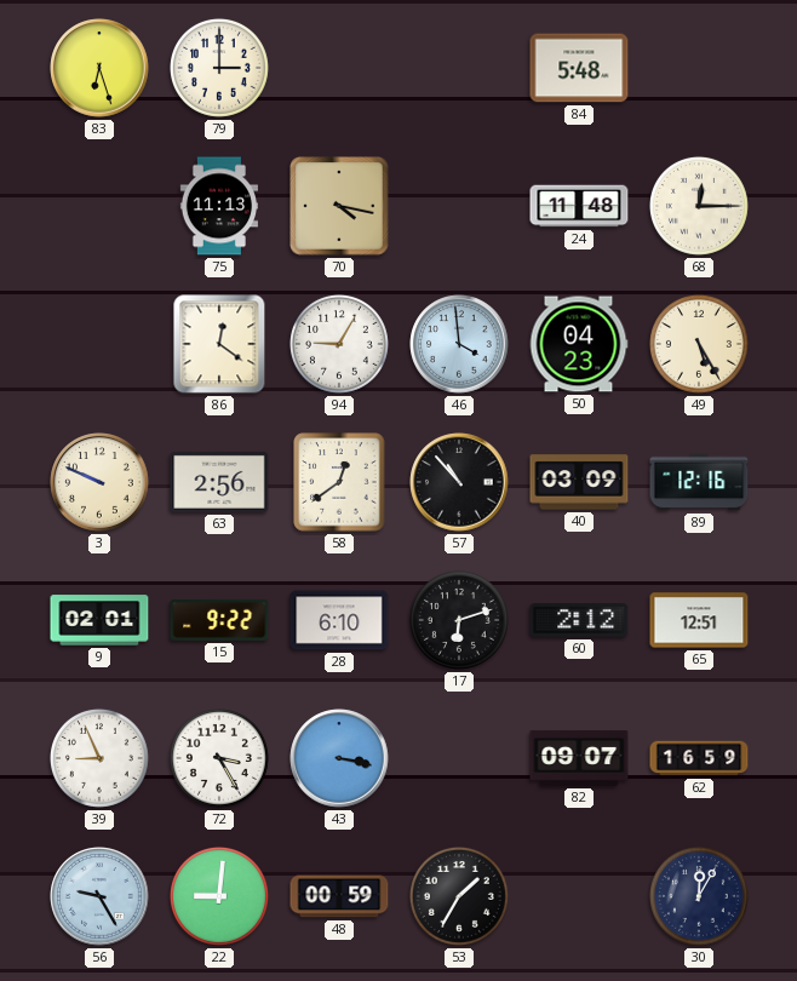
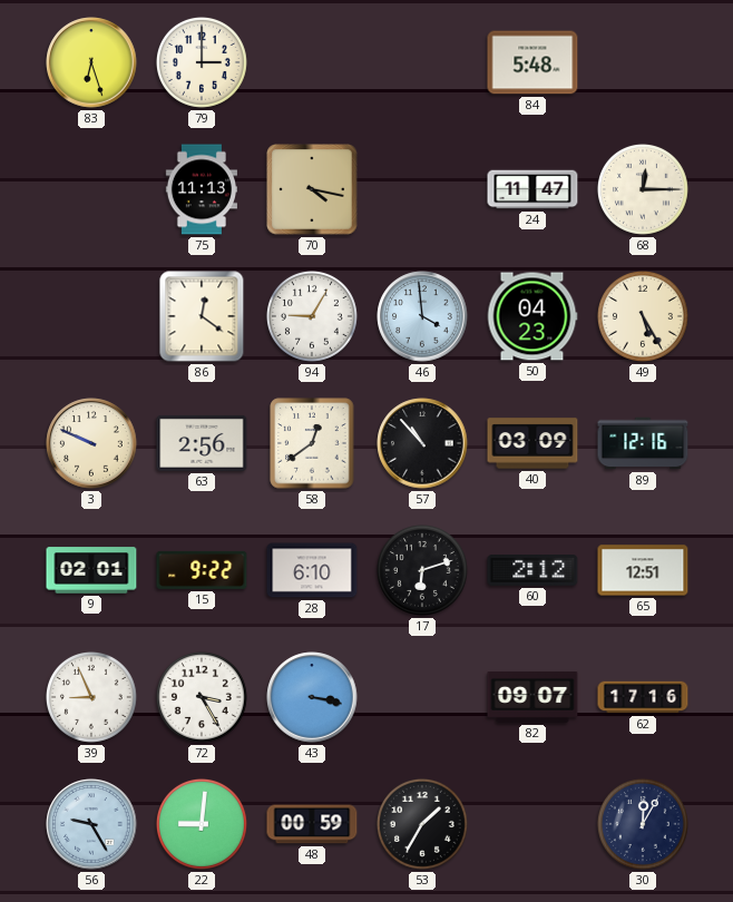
24: 11:48 -> 11:47
62: 16:59 -> 17:16
